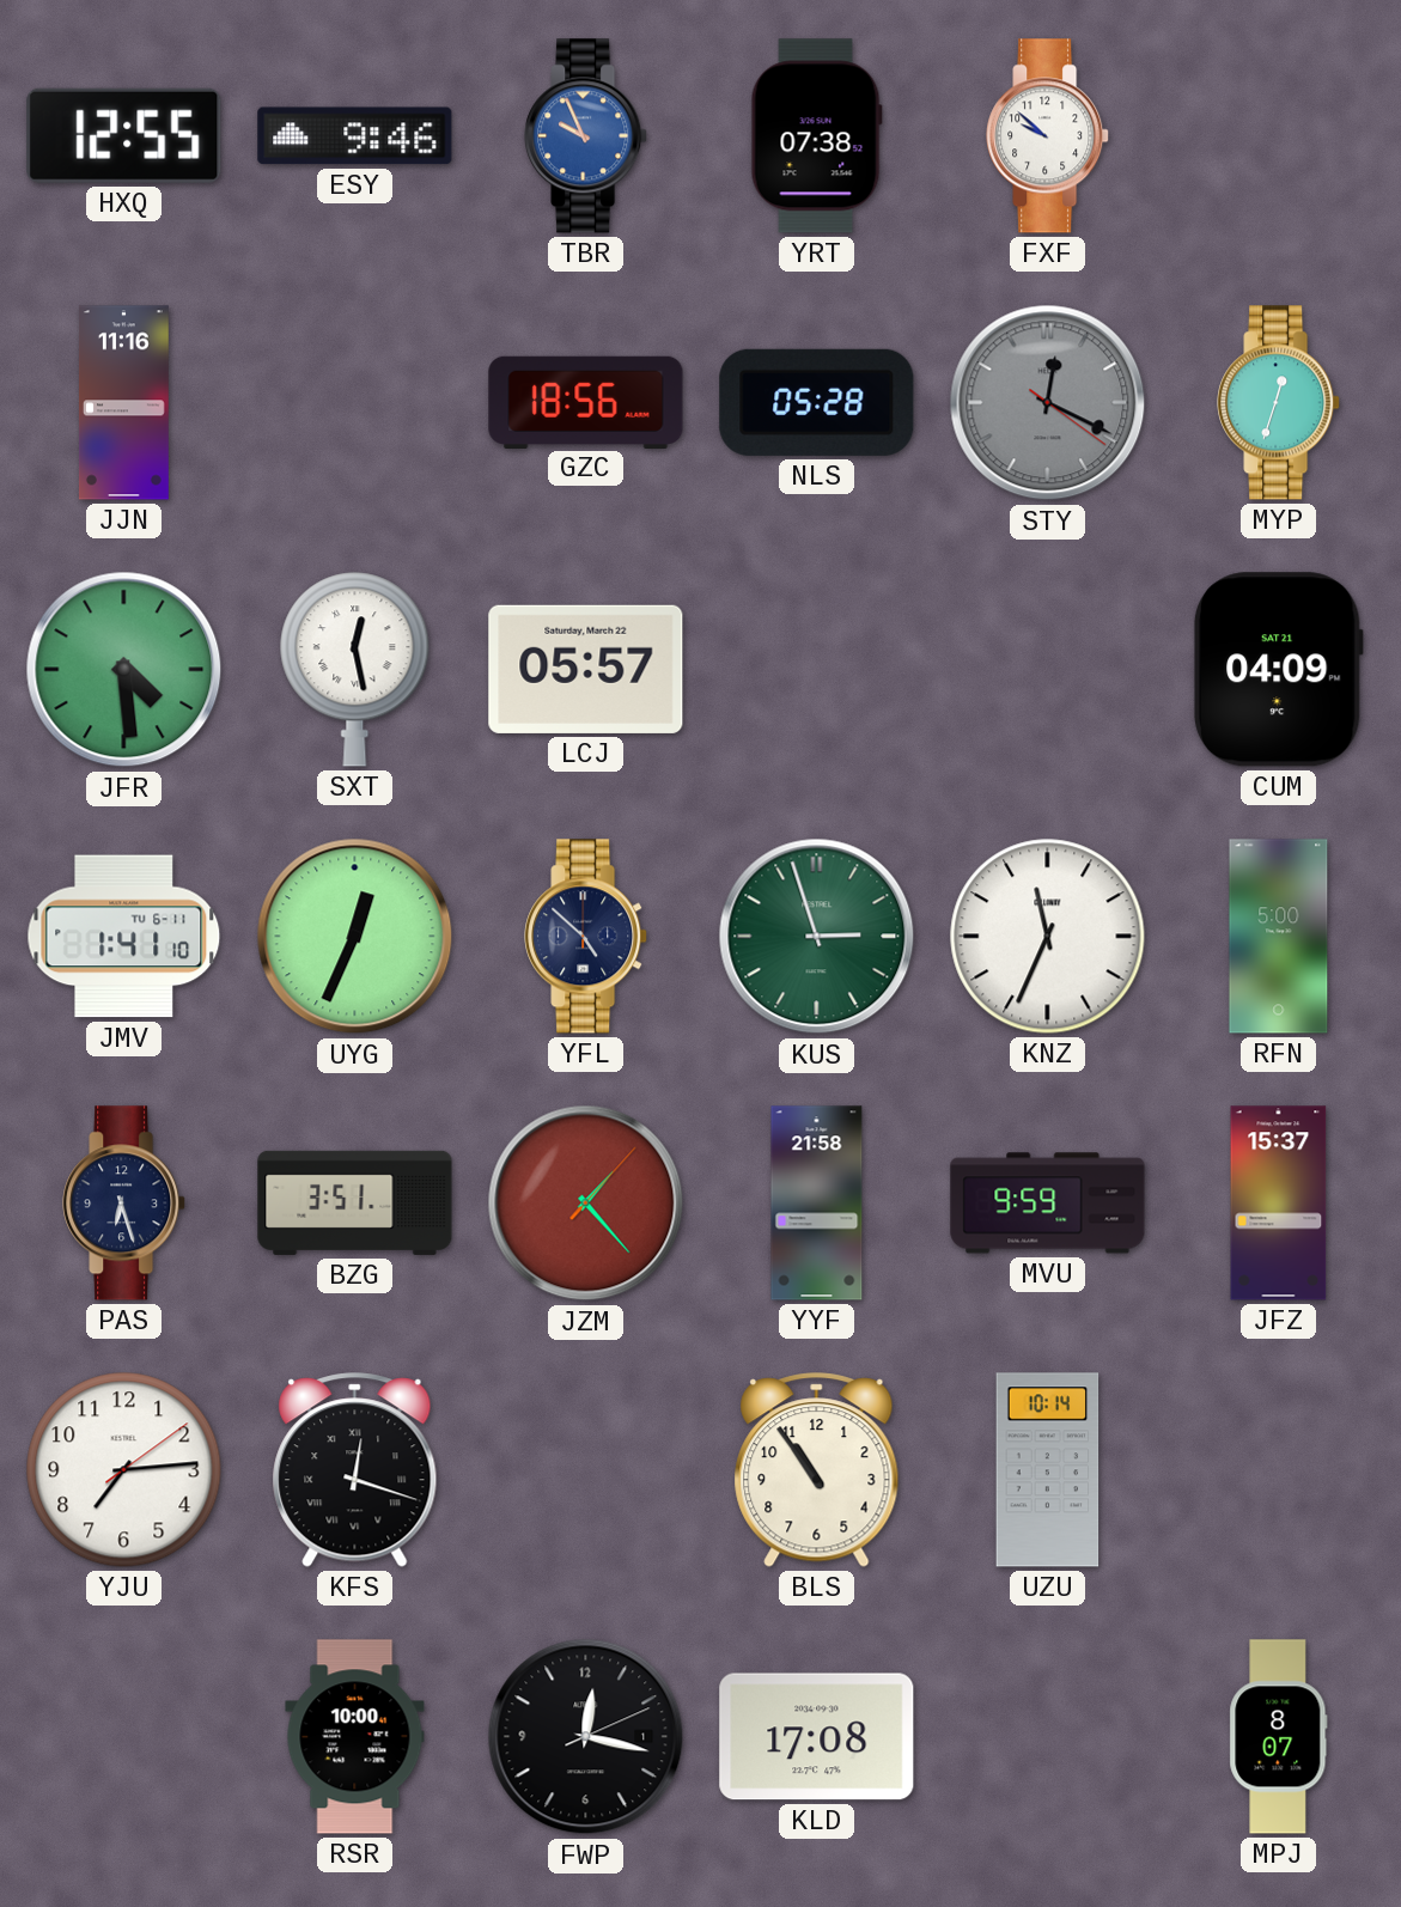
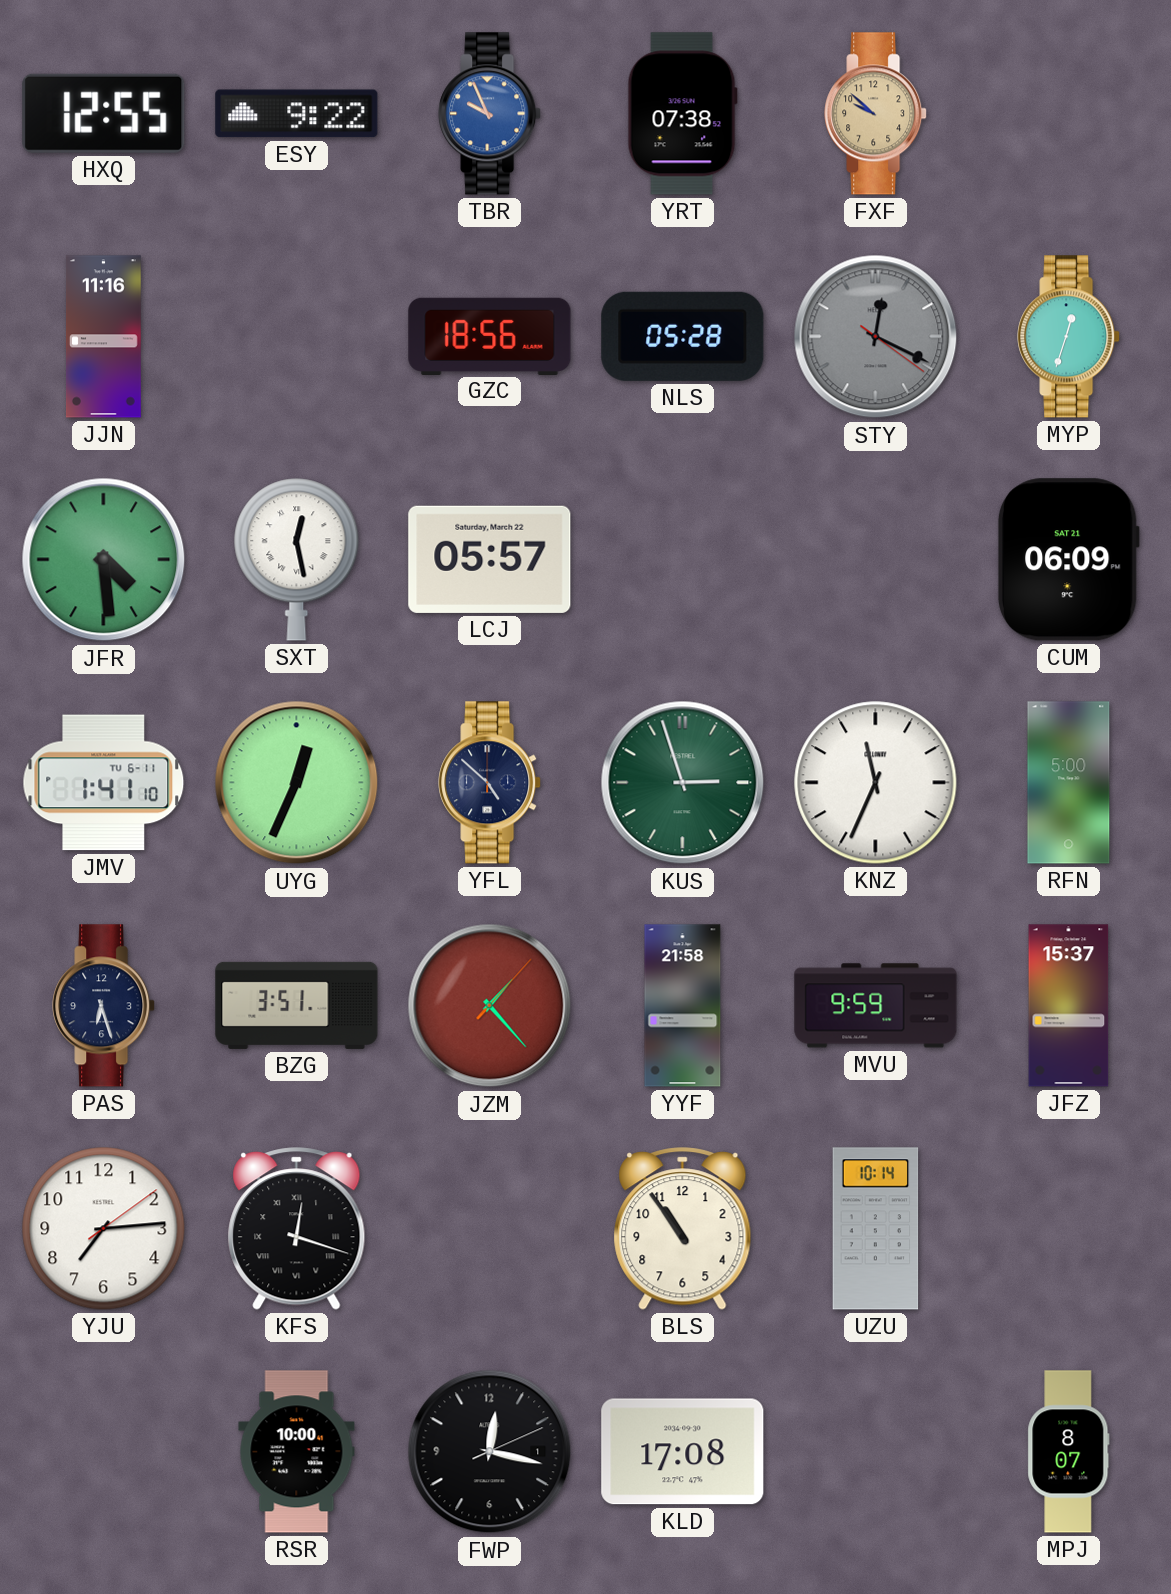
ESY: 9:46 -> 9:22
FXF dial: white -> champagne
CUM: 04:09 -> 06:09
